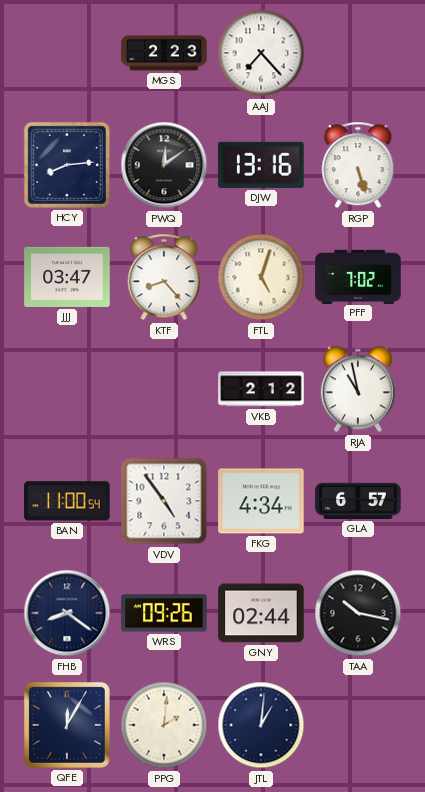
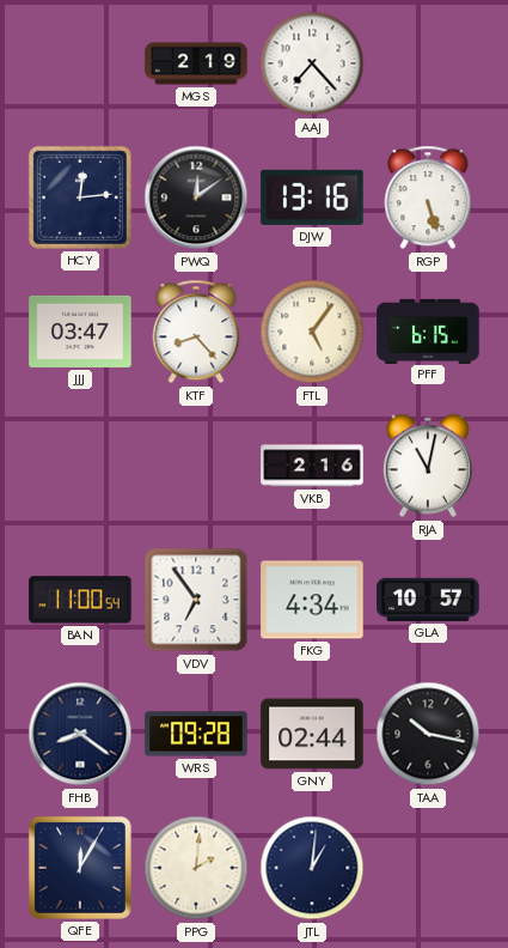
MGS: 2:23 -> 2:19
HCY: 8:14 -> 12:14
FTL: 5:03 -> 5:06
PFF: 7:02 -> 6:15
VKB: 2:12 -> 2:16
RJA: 10:58 -> 11:02
VDV: 4:54 -> 6:54
GLA: 6:57 -> 10:57
WRS: 09:26 -> 09:28
